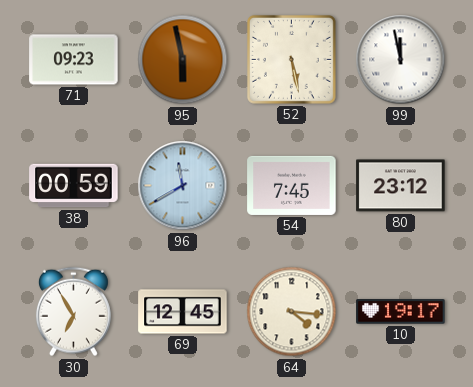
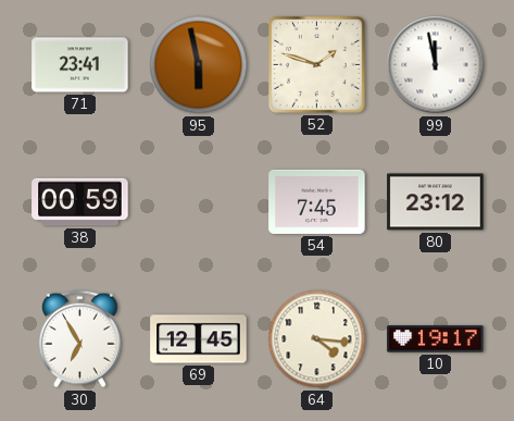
71: 09:23 -> 23:41
52: 5:28 -> 1:48
96: 11:40 -> none
